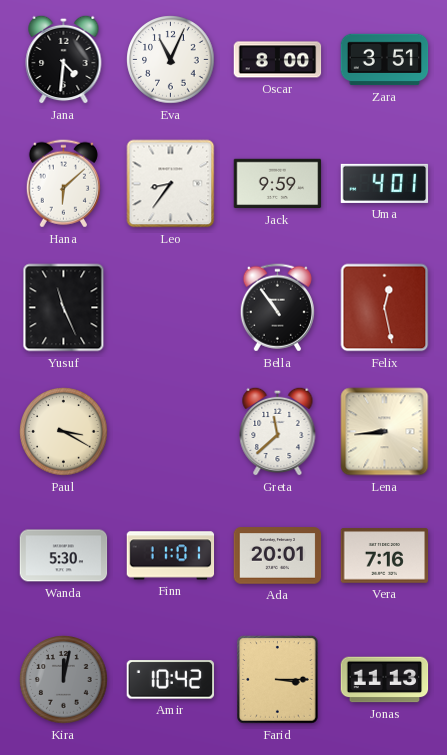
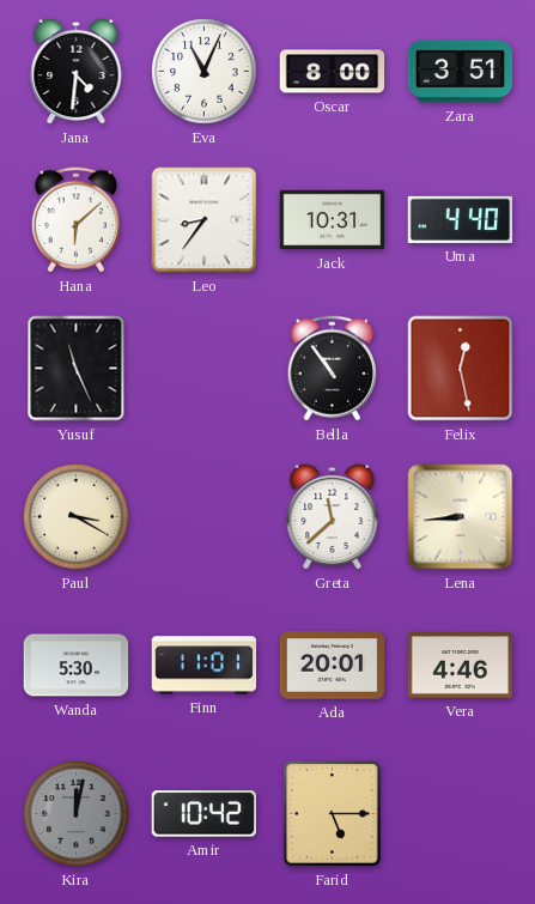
Jack: 9:59 -> 10:31
Uma: 4:01 -> 4:40
Vera: 7:16 -> 4:46
Farid: 3:15 -> 5:15
Jonas: 11:13 -> none
